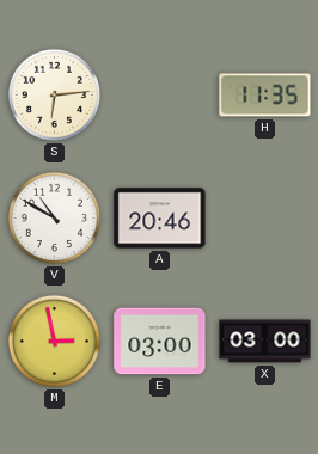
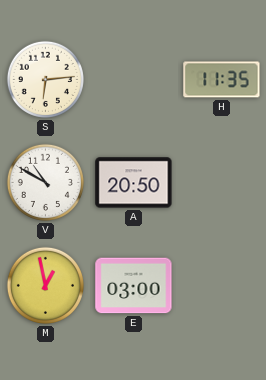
A: 20:46 -> 20:50
M: 2:58 -> 12:58
X: 03:00 -> none
